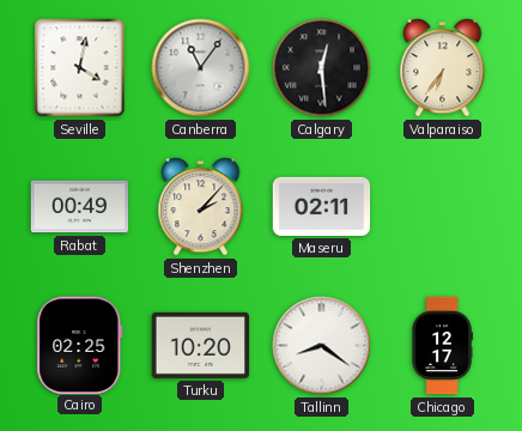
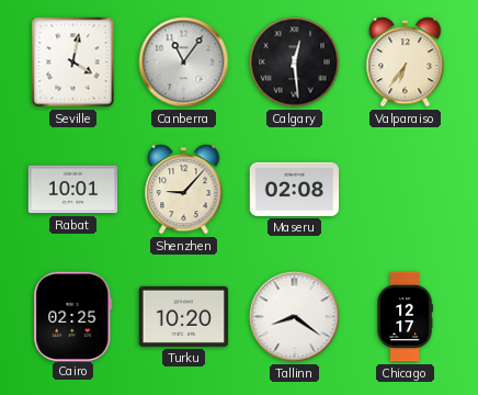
Rabat: 00:49 -> 10:01
Shenzhen: 2:07 -> 9:07
Maseru: 02:11 -> 02:08
